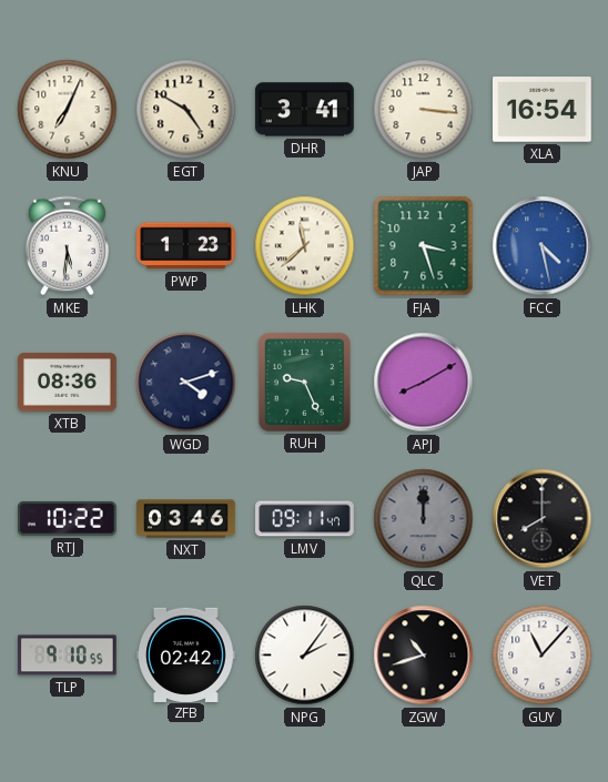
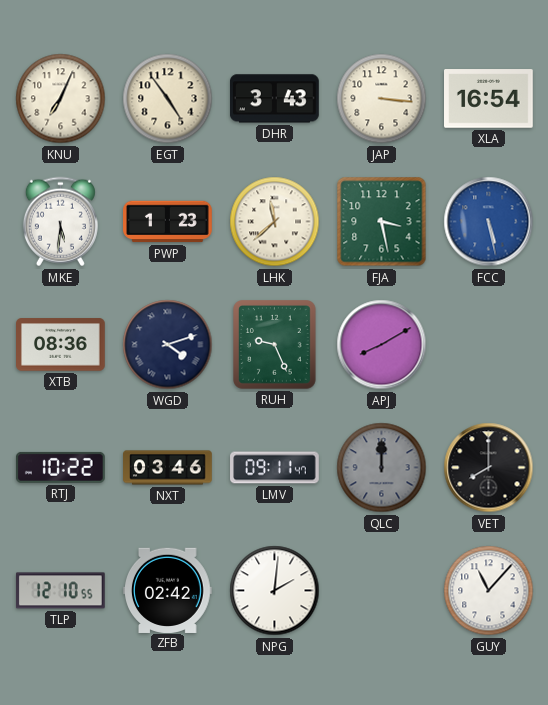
EGT: 4:50 -> 4:54
DHR: 3:41 -> 3:43
FJA: 3:27 -> 3:28
FCC: 4:28 -> 5:28
TLP: 9:10 -> 12:10
NPG: 2:06 -> 2:01
ZGW: 10:42 -> none
